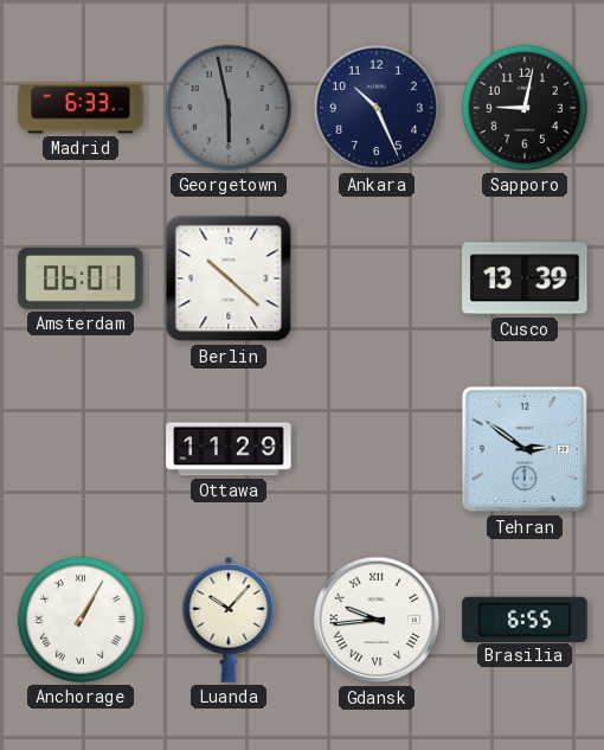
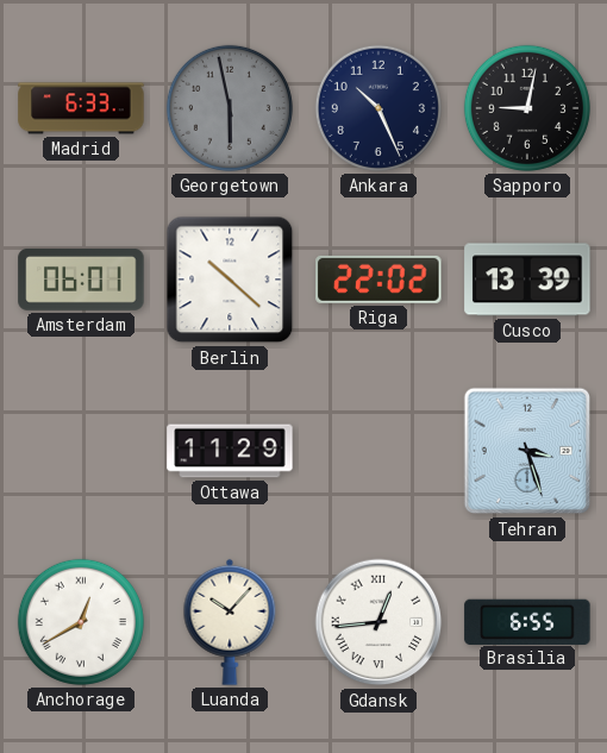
Riga: none -> 22:02
Tehran: 2:51 -> 3:27
Anchorage: 1:05 -> 12:40
Gdansk: 9:44 -> 12:44
